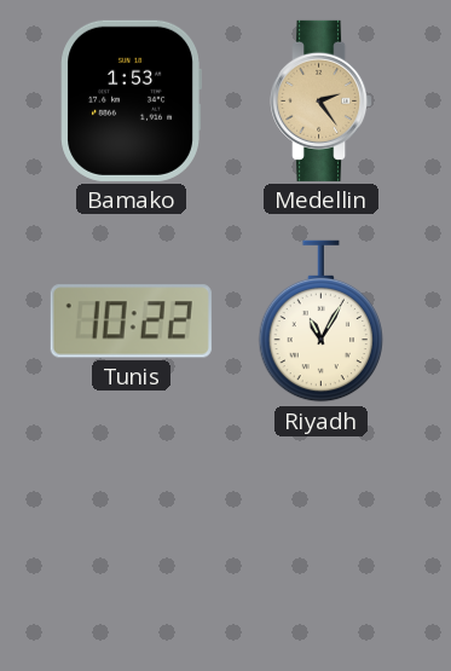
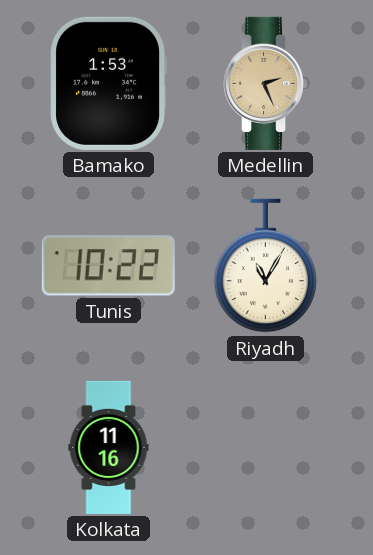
Medellin: 2:24 -> 2:26
Kolkata: none -> 11:16
